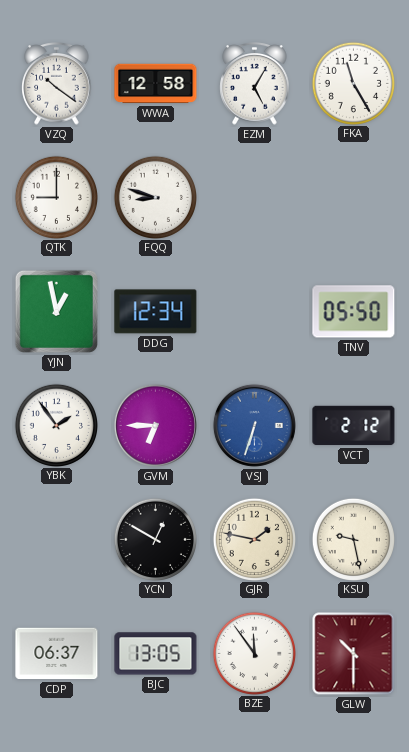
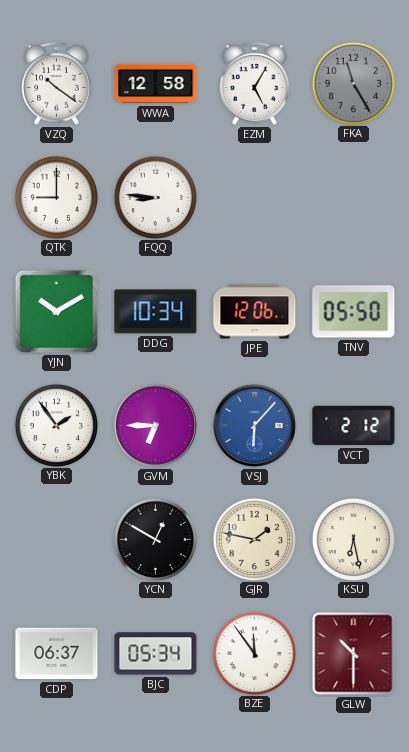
FKA dial: white -> grey
FQQ: 8:48 -> 8:46
YJN: 12:58 -> 10:10
DDG: 12:34 -> 10:34
JPE: none -> 12:06
VSJ: 6:33 -> 6:07
KSU: 9:28 -> 6:28
BJC: 13:05 -> 05:34
